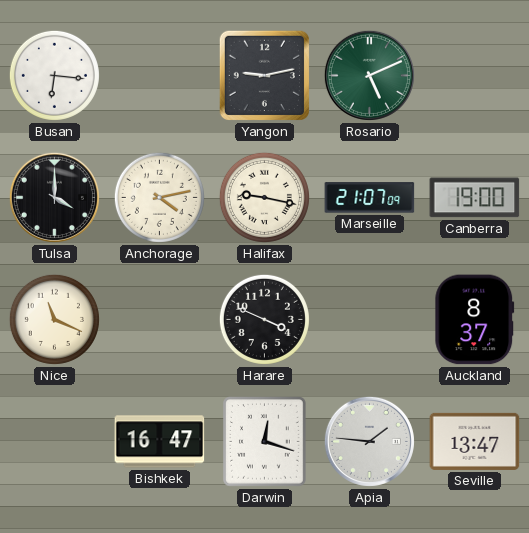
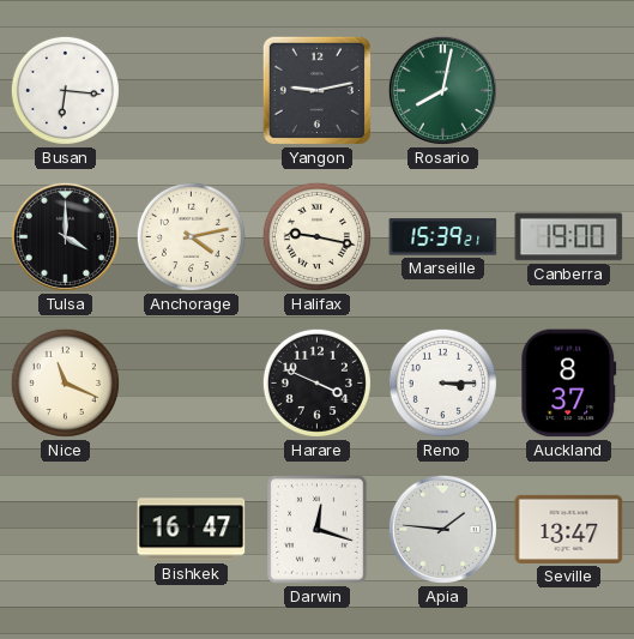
Rosario: 5:11 -> 8:02
Marseille: 21:07 -> 15:39
Reno: none -> 3:15
